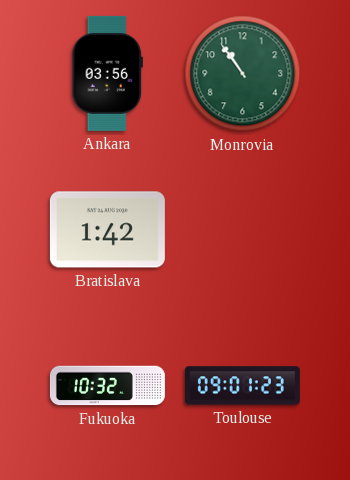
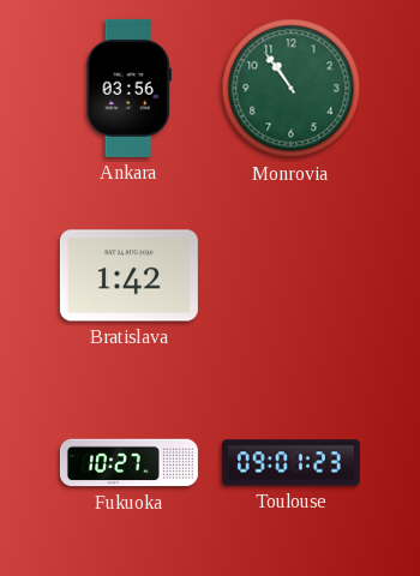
Fukuoka: 10:32 -> 10:27
